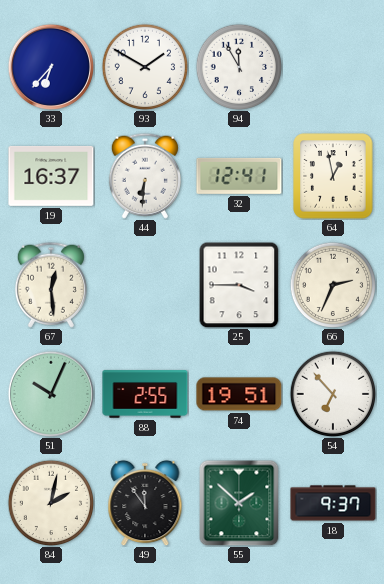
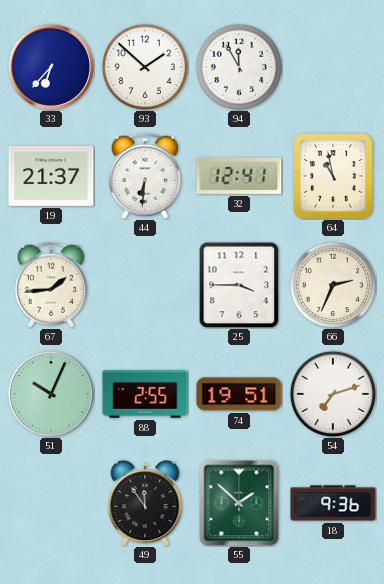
93: 1:50 -> 1:52
19: 16:37 -> 21:37
64: 12:58 -> 10:58
67: 12:29 -> 1:44
54: 6:53 -> 7:12
84: 2:02 -> none
18: 9:37 -> 9:36
